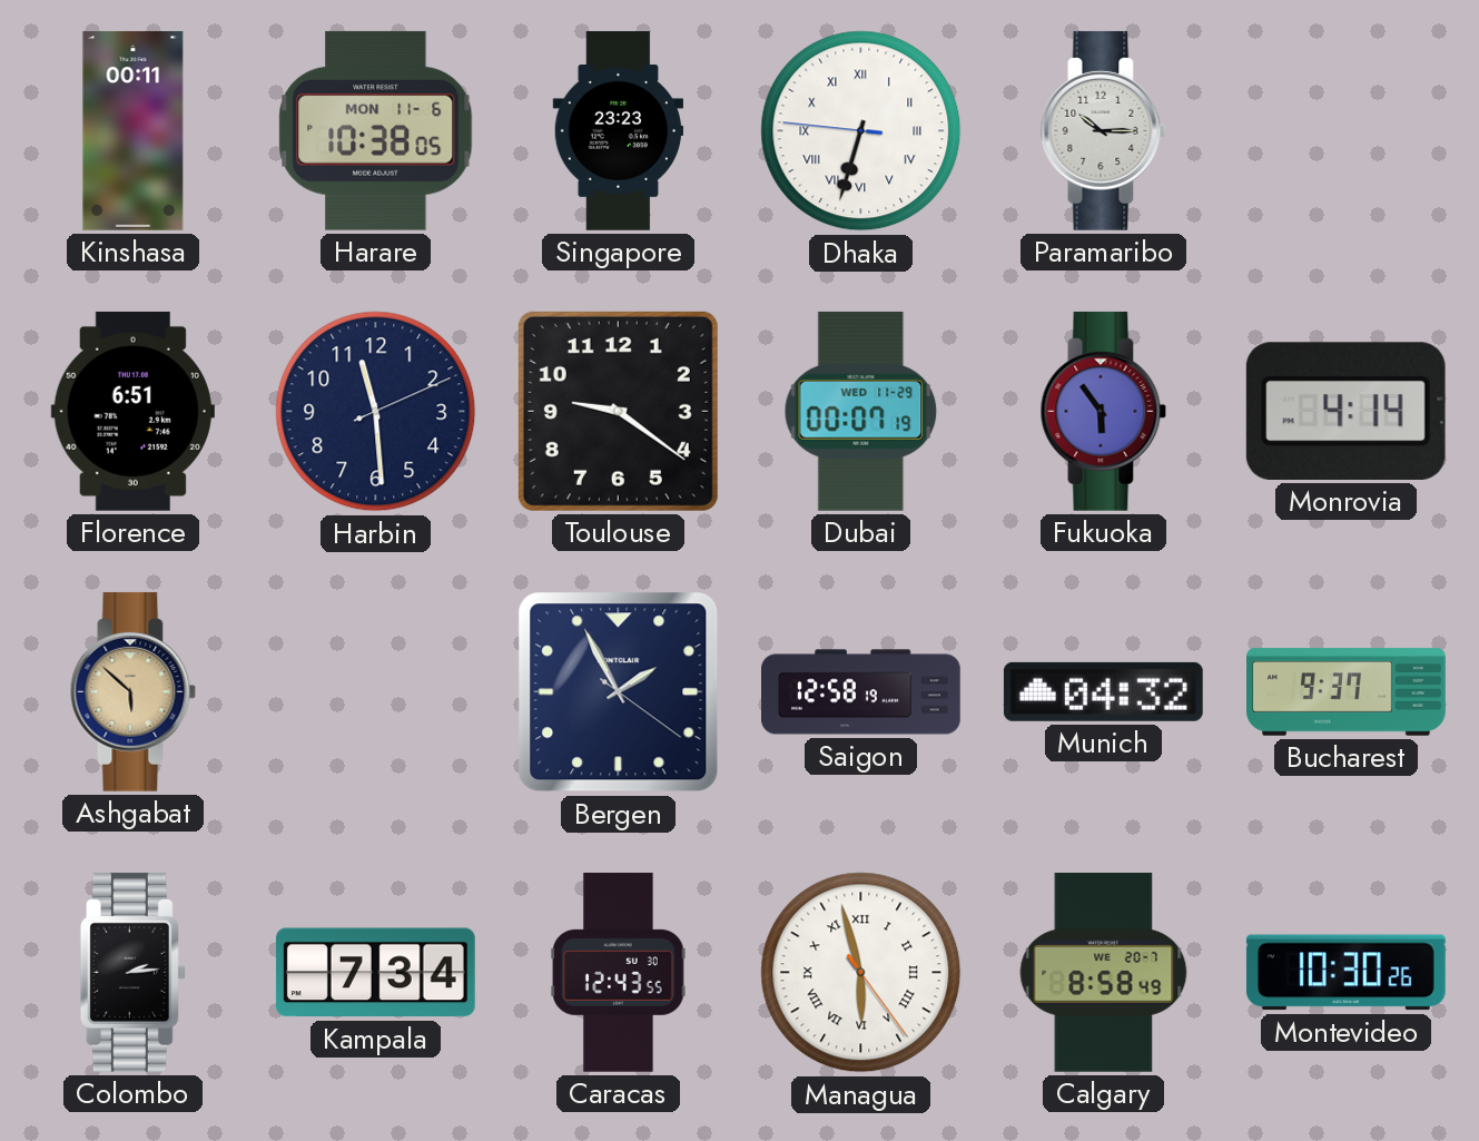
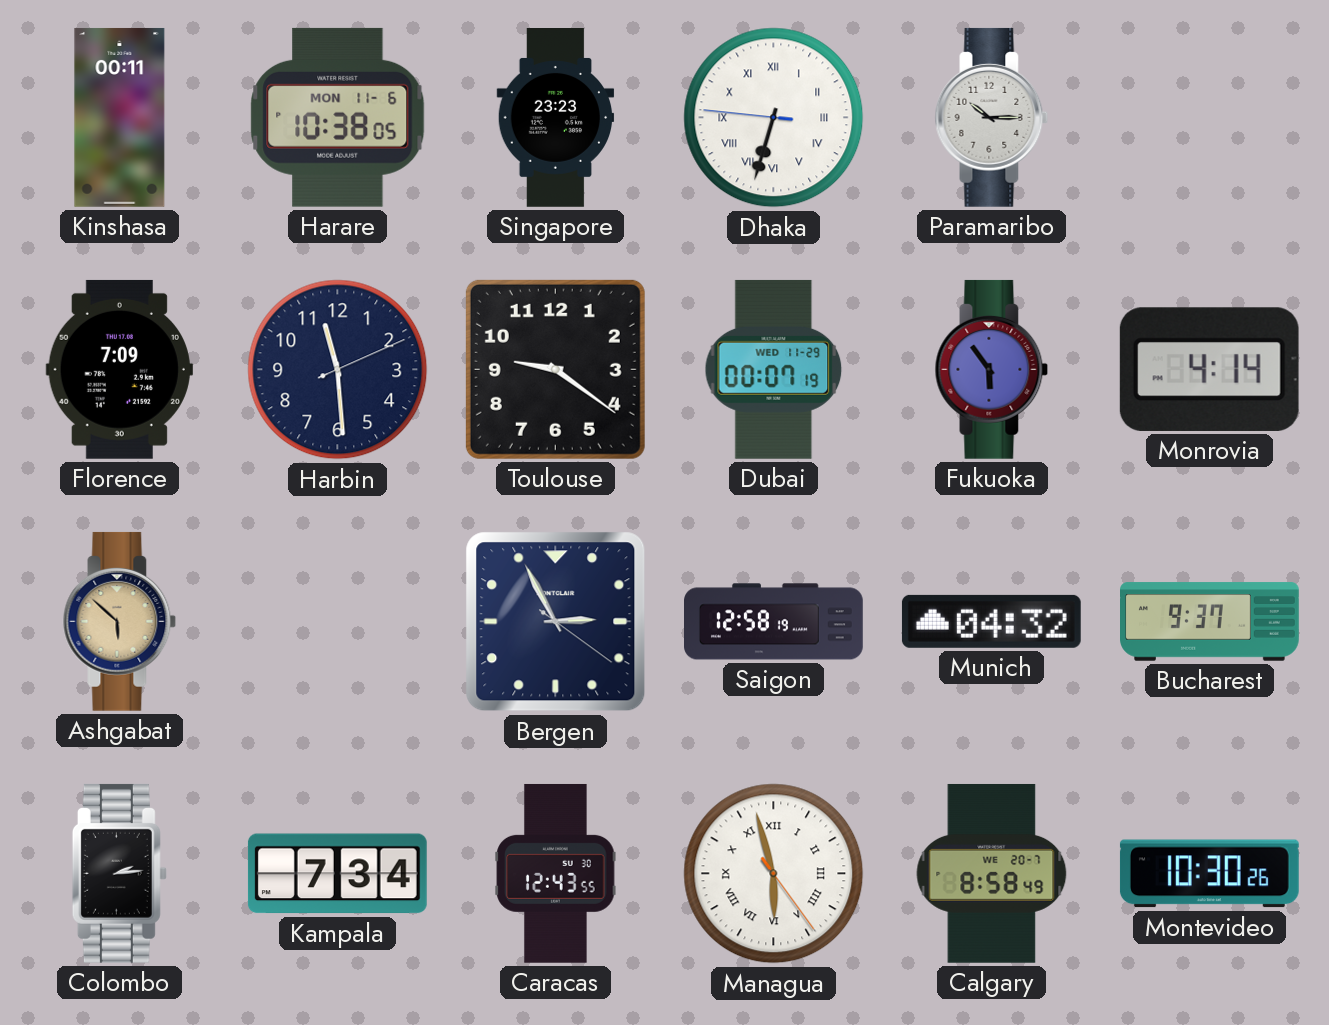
Florence: 6:51 -> 7:09
Bergen: 1:55 -> 2:55
